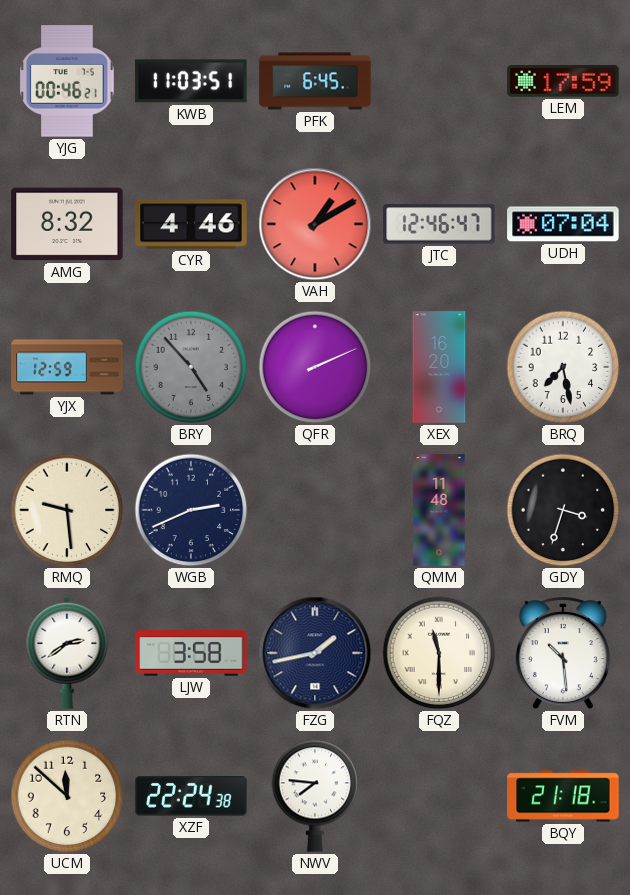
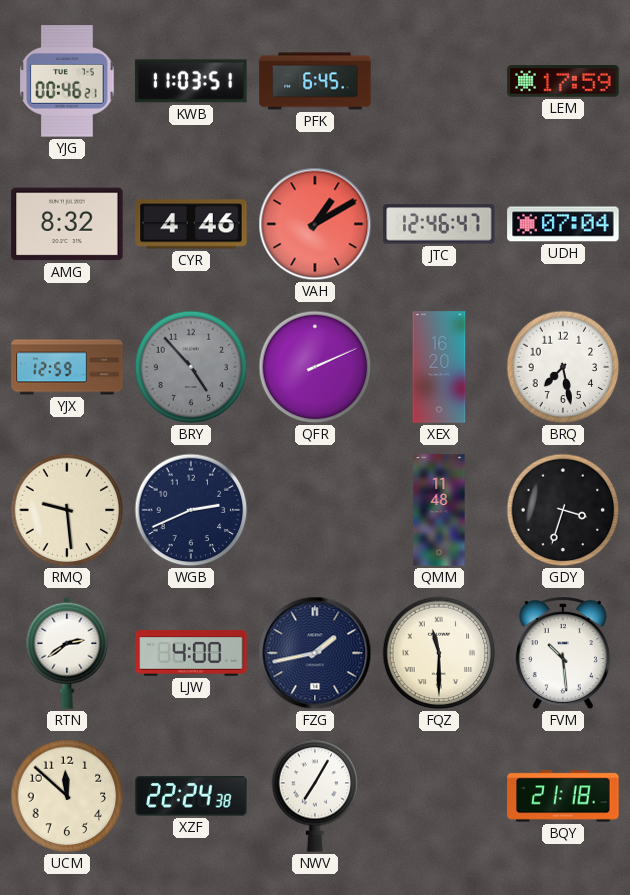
LJW: 3:58 -> 4:00
NWV: 7:46 -> 7:05
